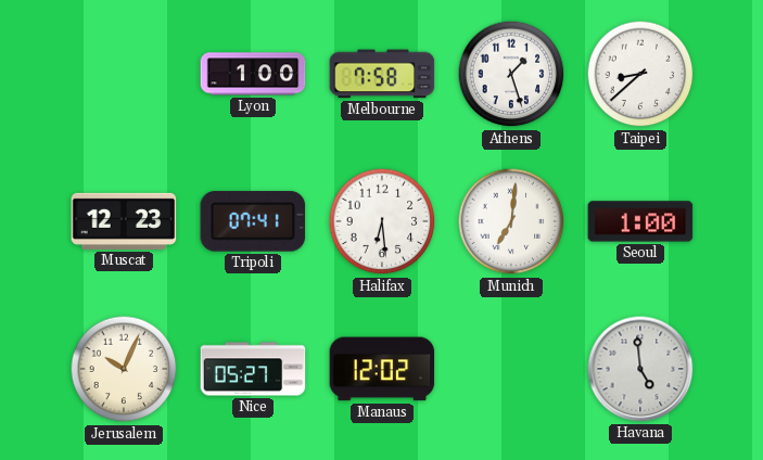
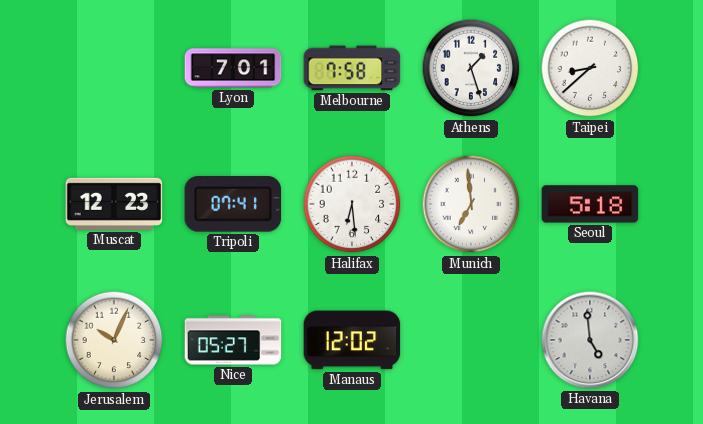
Lyon: 1:00 -> 7:01
Munich: 7:01 -> 6:59
Seoul: 1:00 -> 5:18
